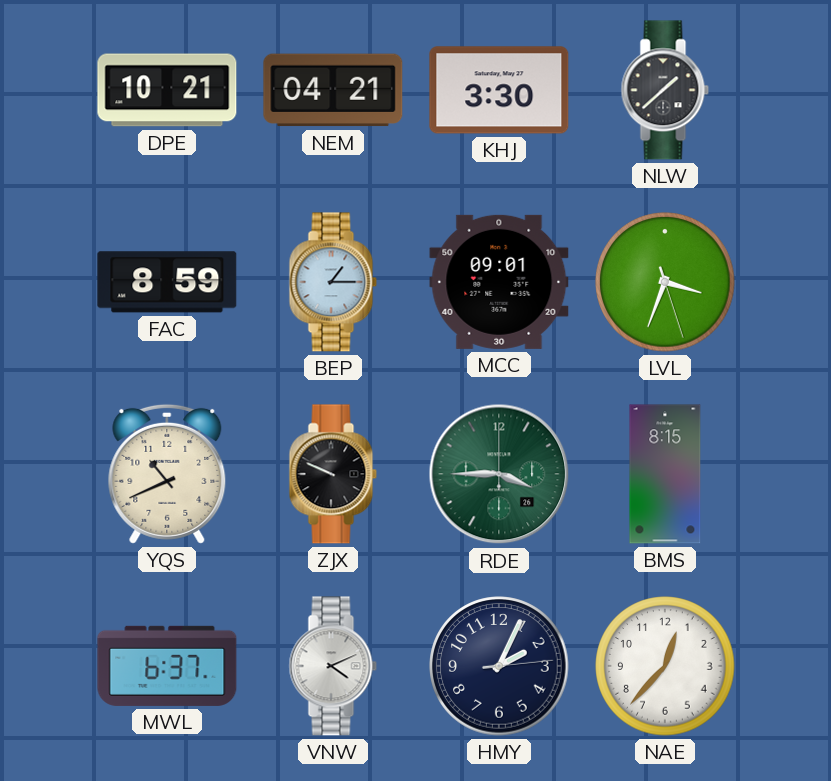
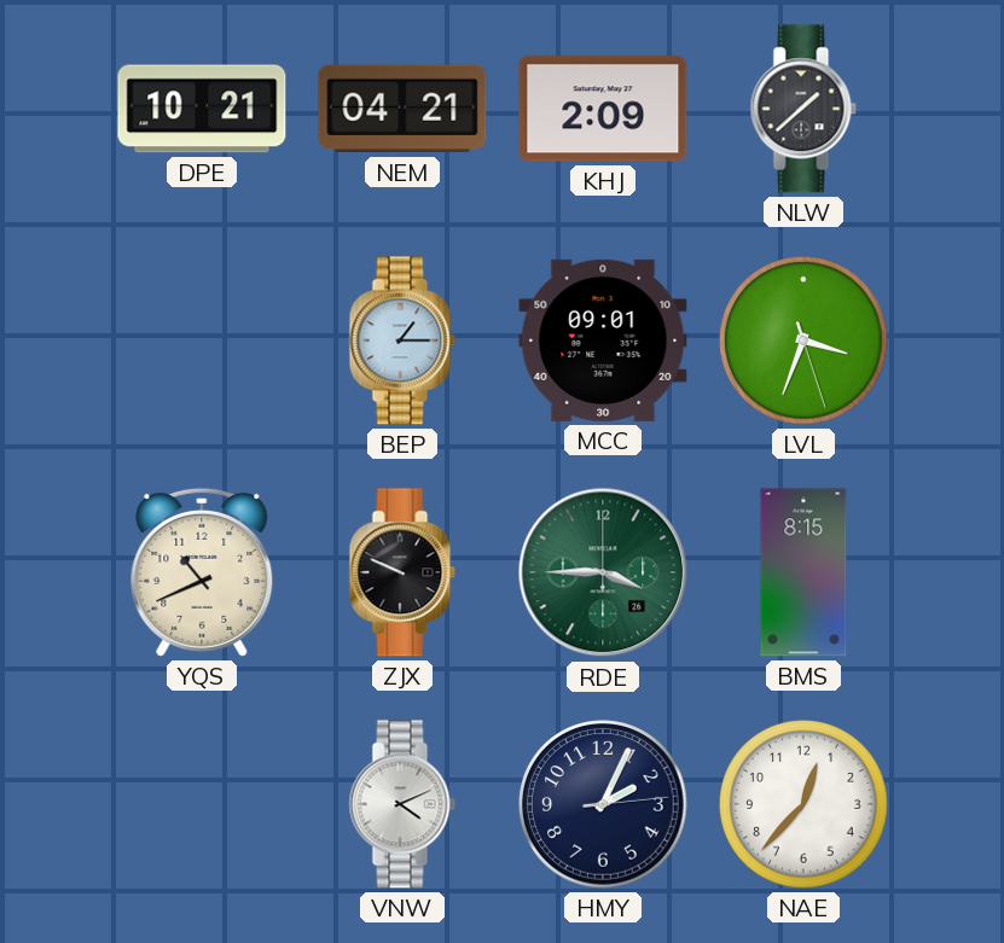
KHJ: 3:30 -> 2:09
FAC: 8:59 -> none
MWL: 6:37 -> none
